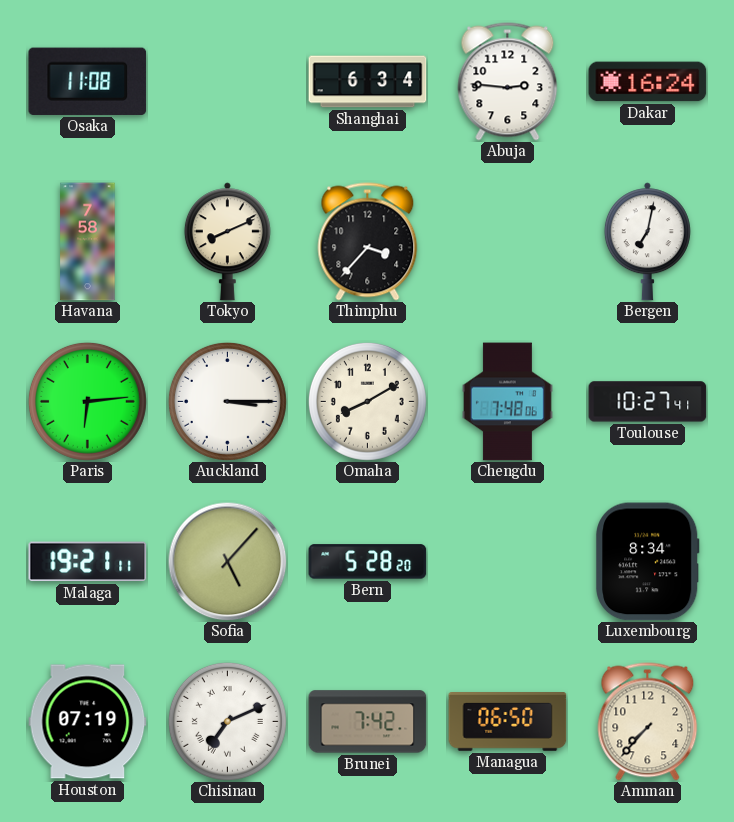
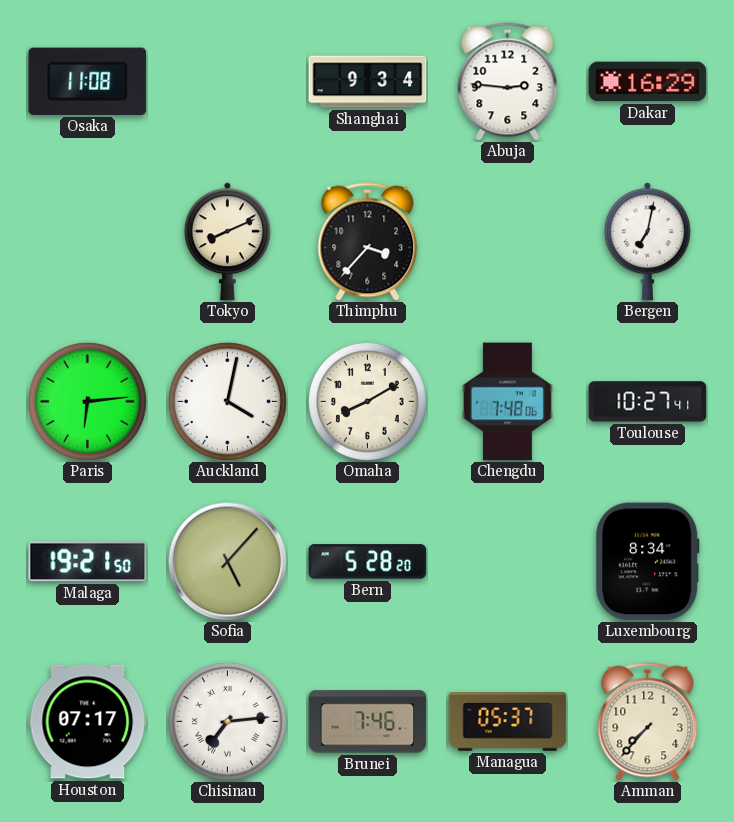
Shanghai: 6:34 -> 9:34
Dakar: 16:24 -> 16:29
Havana: 7:58 -> none
Auckland: 3:15 -> 4:02
Malaga: 19:21:11 -> 19:21:50
Houston: 07:19 -> 07:17
Chisinau: 7:11 -> 7:14
Brunei: 7:42 -> 7:46
Managua: 06:50 -> 05:37
